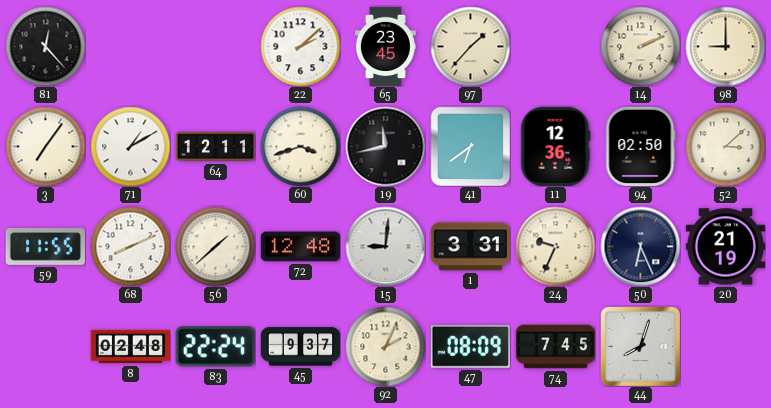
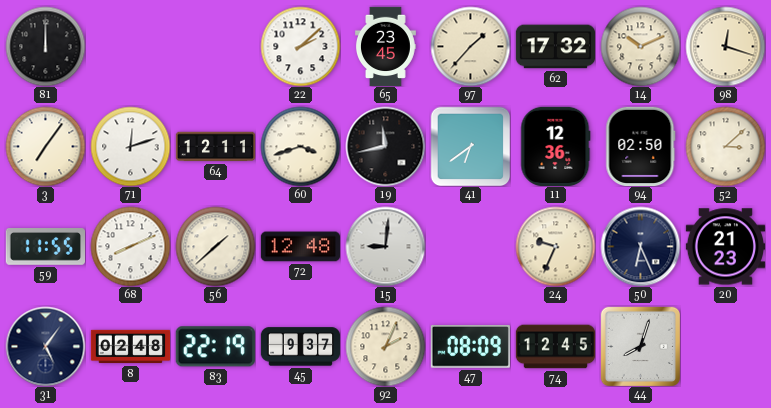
81: 12:23 -> 12:00
62: none -> 17:32
14: 2:11 -> 10:11
98: 9:00 -> 12:18
71: 1:10 -> 12:12
1: 3:31 -> none
20: 21:19 -> 21:23
31: none -> 5:06
83: 22:24 -> 22:19
74: 7:45 -> 12:45
